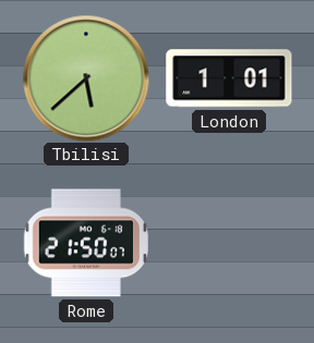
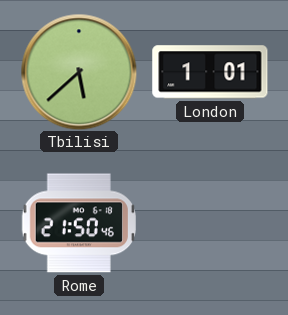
Rome: 21:50:07 -> 21:50:46
